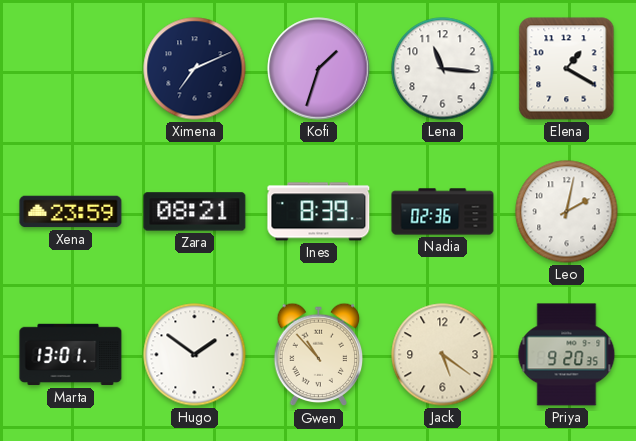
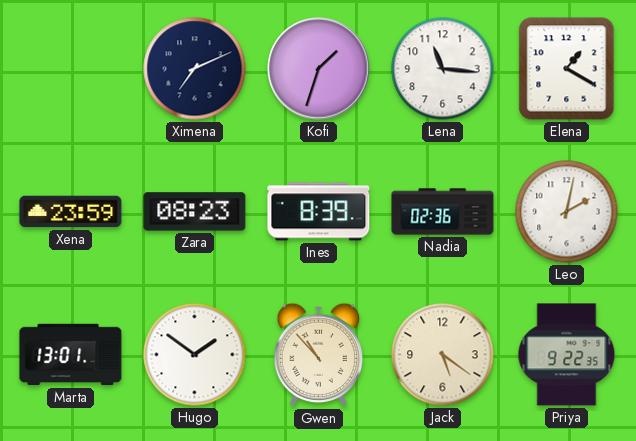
Zara: 08:21 -> 08:23
Priya: 9:20 -> 9:22
